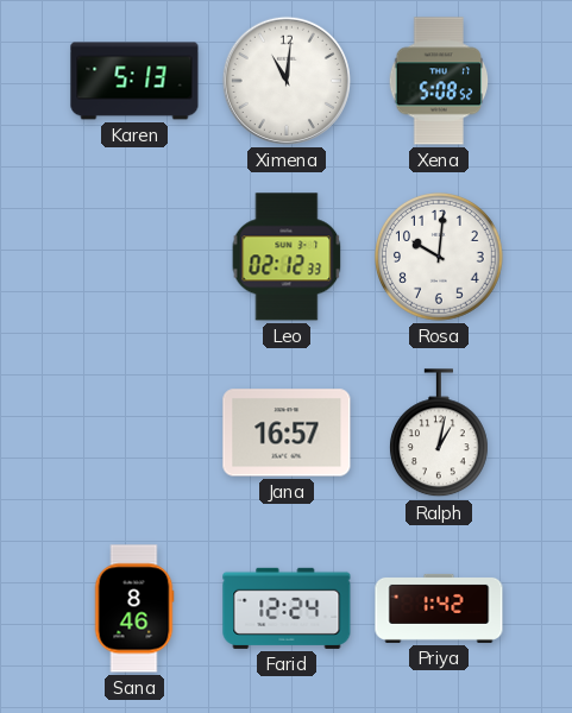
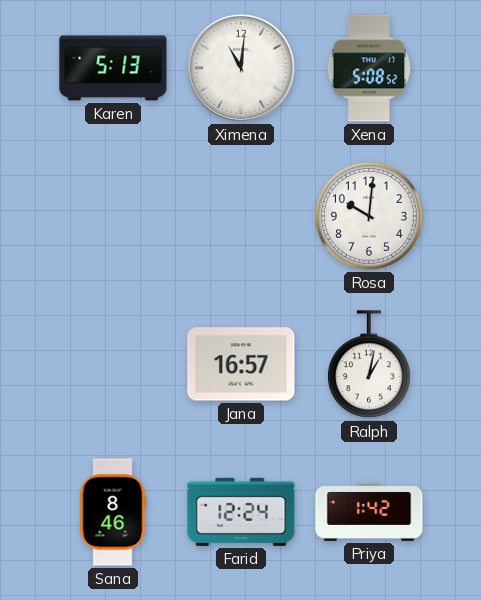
Leo: 02:12 -> none
